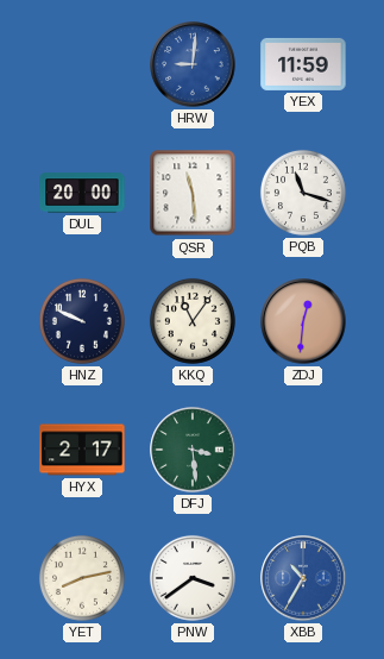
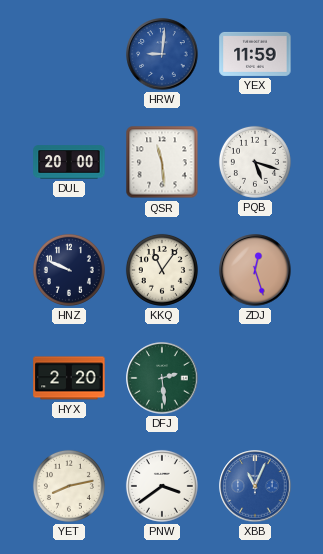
PQB: 11:18 -> 5:18
ZDJ: 12:31 -> 12:27
HYX: 2:17 -> 2:20
DFJ: 3:29 -> 2:29
XBB: 10:35 -> 11:04
